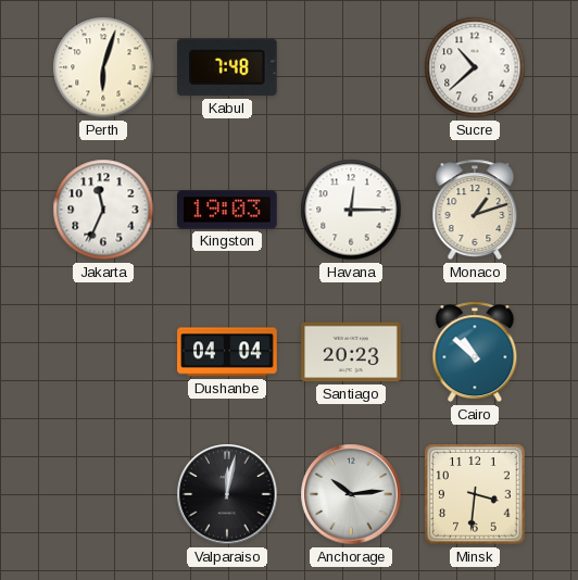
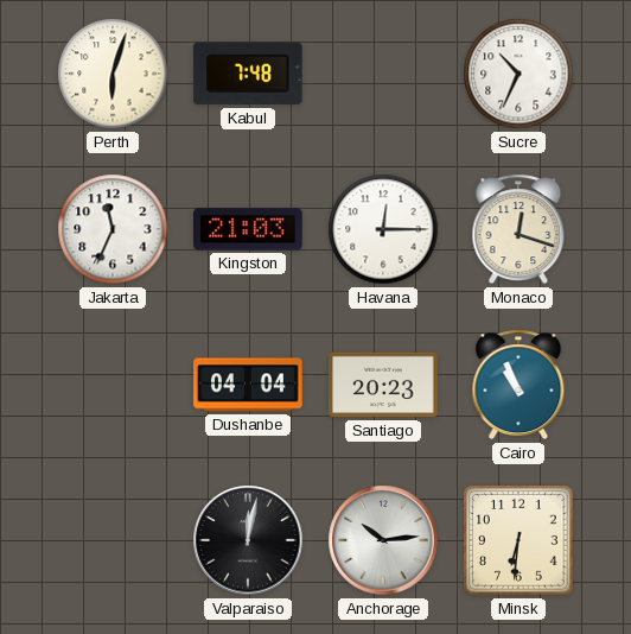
Sucre: 10:38 -> 10:34
Kingston: 19:03 -> 21:03
Monaco: 1:12 -> 12:18
Cairo: 10:52 -> 10:56
Minsk: 3:31 -> 6:31
